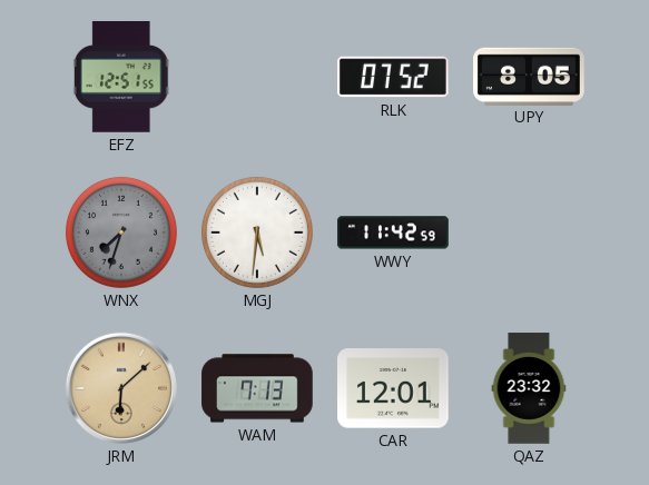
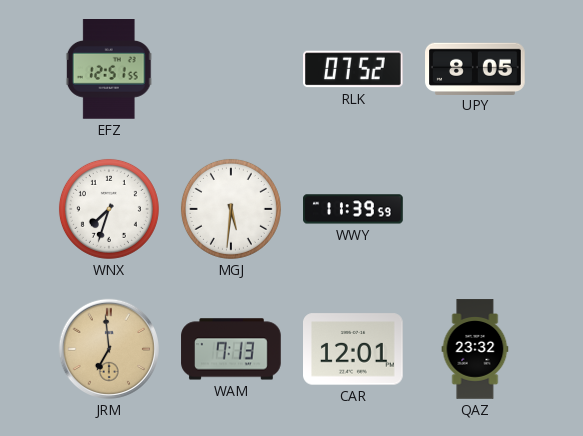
WNX dial: grey -> white
WWY: 11:42 -> 11:39
JRM: 6:08 -> 6:59
